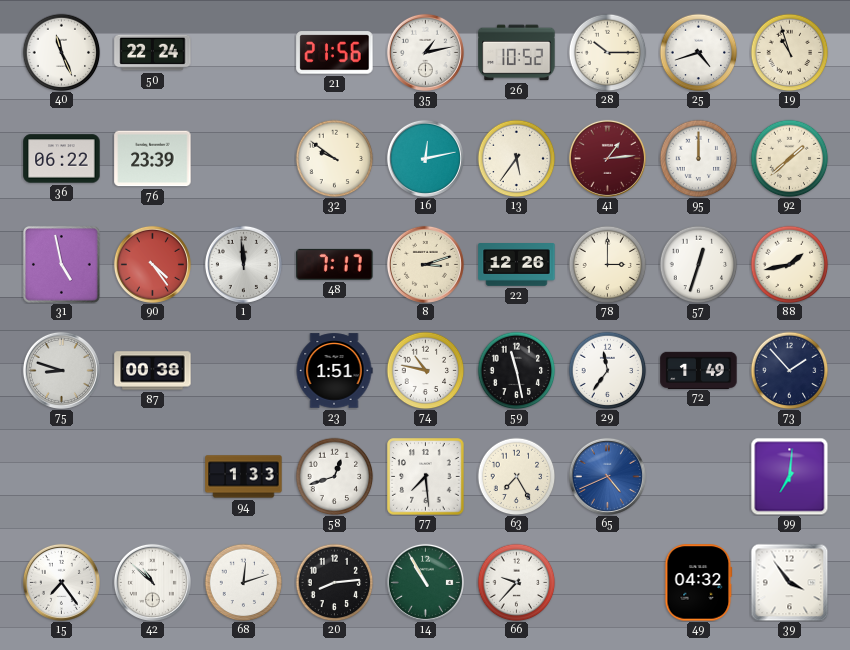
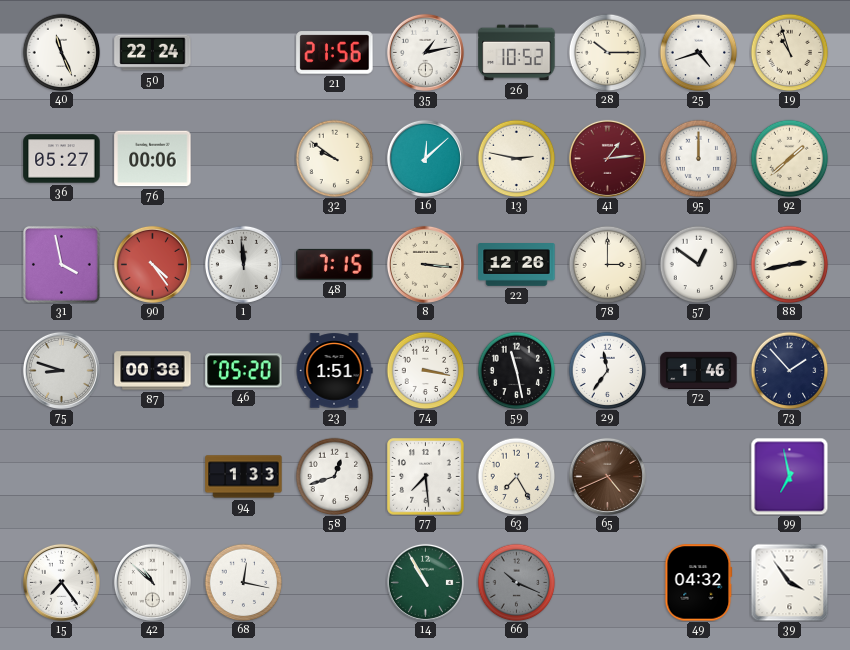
36: 06:22 -> 05:27
76: 23:39 -> 00:06
16: 12:13 -> 12:08
13: 5:36 -> 2:47
31: 4:58 -> 3:58
48: 7:17 -> 7:15
8: 3:12 -> 3:16
57: 12:33 -> 12:51
88: 1:43 -> 2:43
46: none -> 05:20
74: 10:47 -> 3:17
72: 1:49 -> 1:46
65 dial: blue -> brown
99: 7:01 -> 6:58
68: 12:12 -> 12:17
20: 8:14 -> none
66: 9:37 -> 10:19
66 dial: white -> grey
